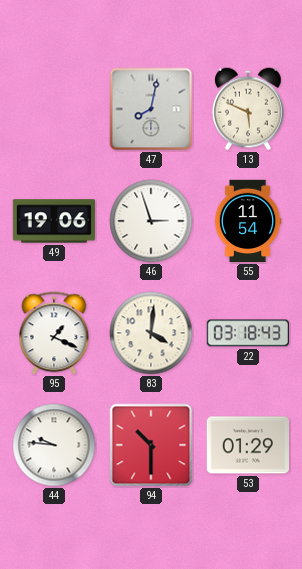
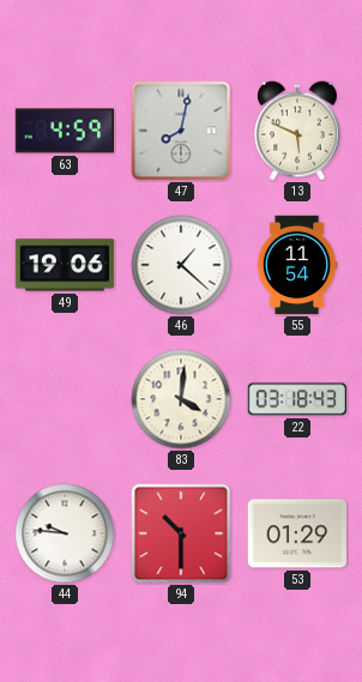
63: none -> 4:59
46: 2:57 -> 1:22
95: 1:19 -> none
